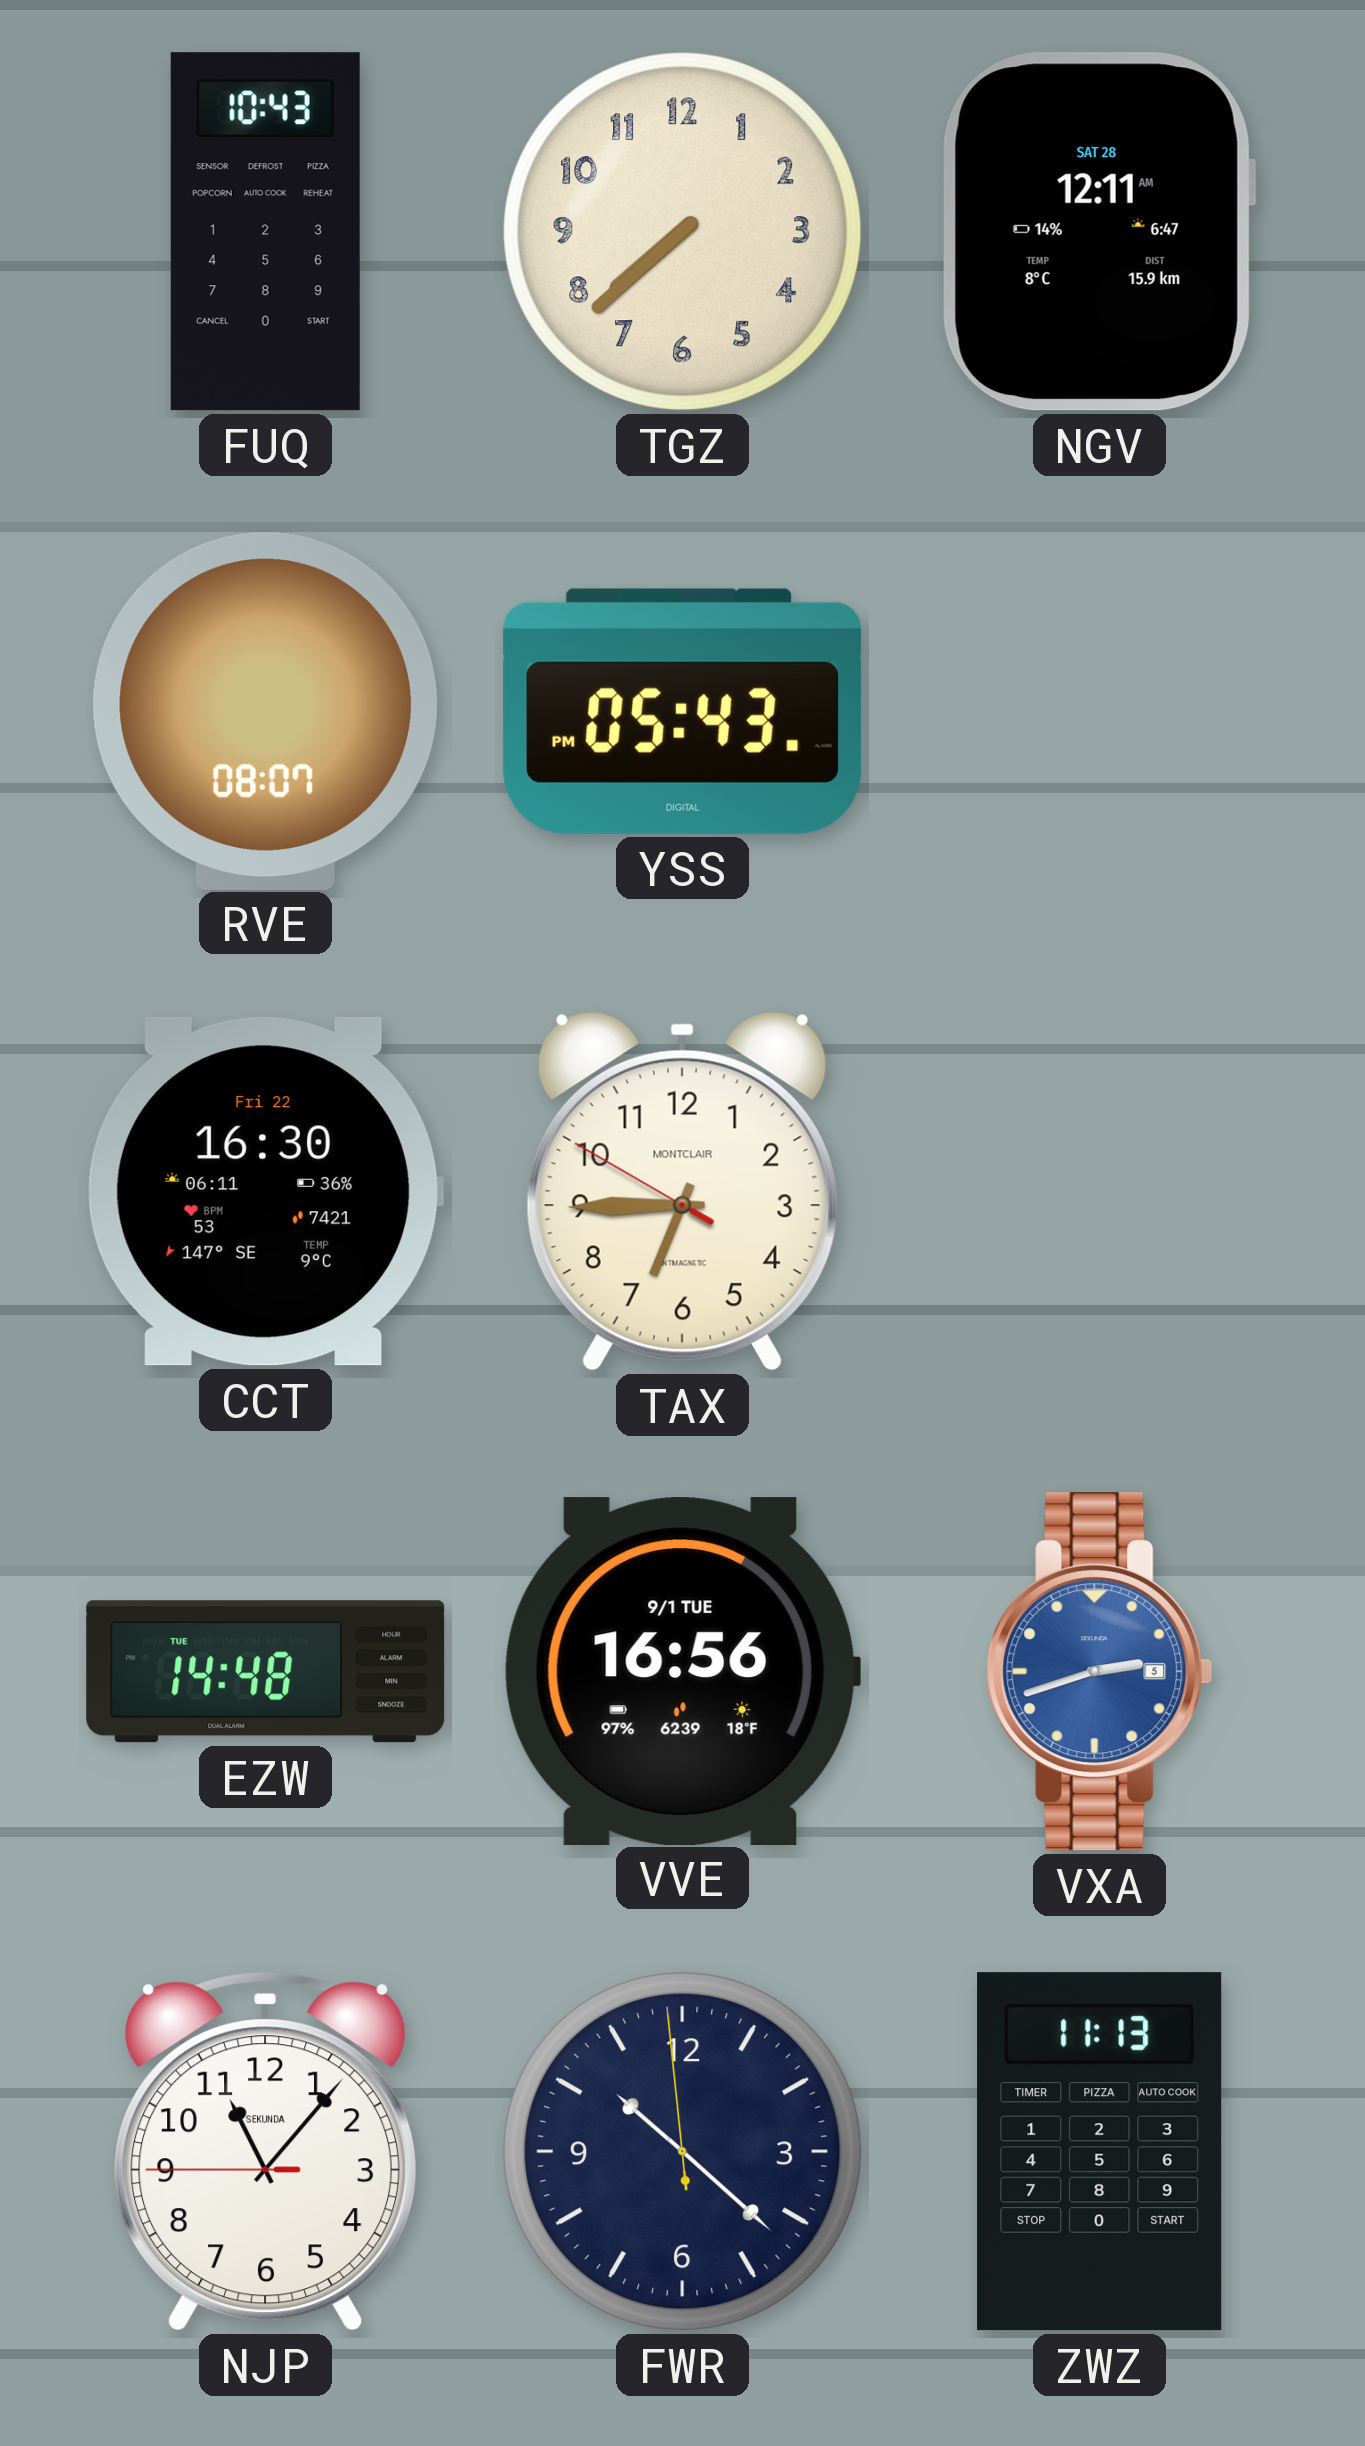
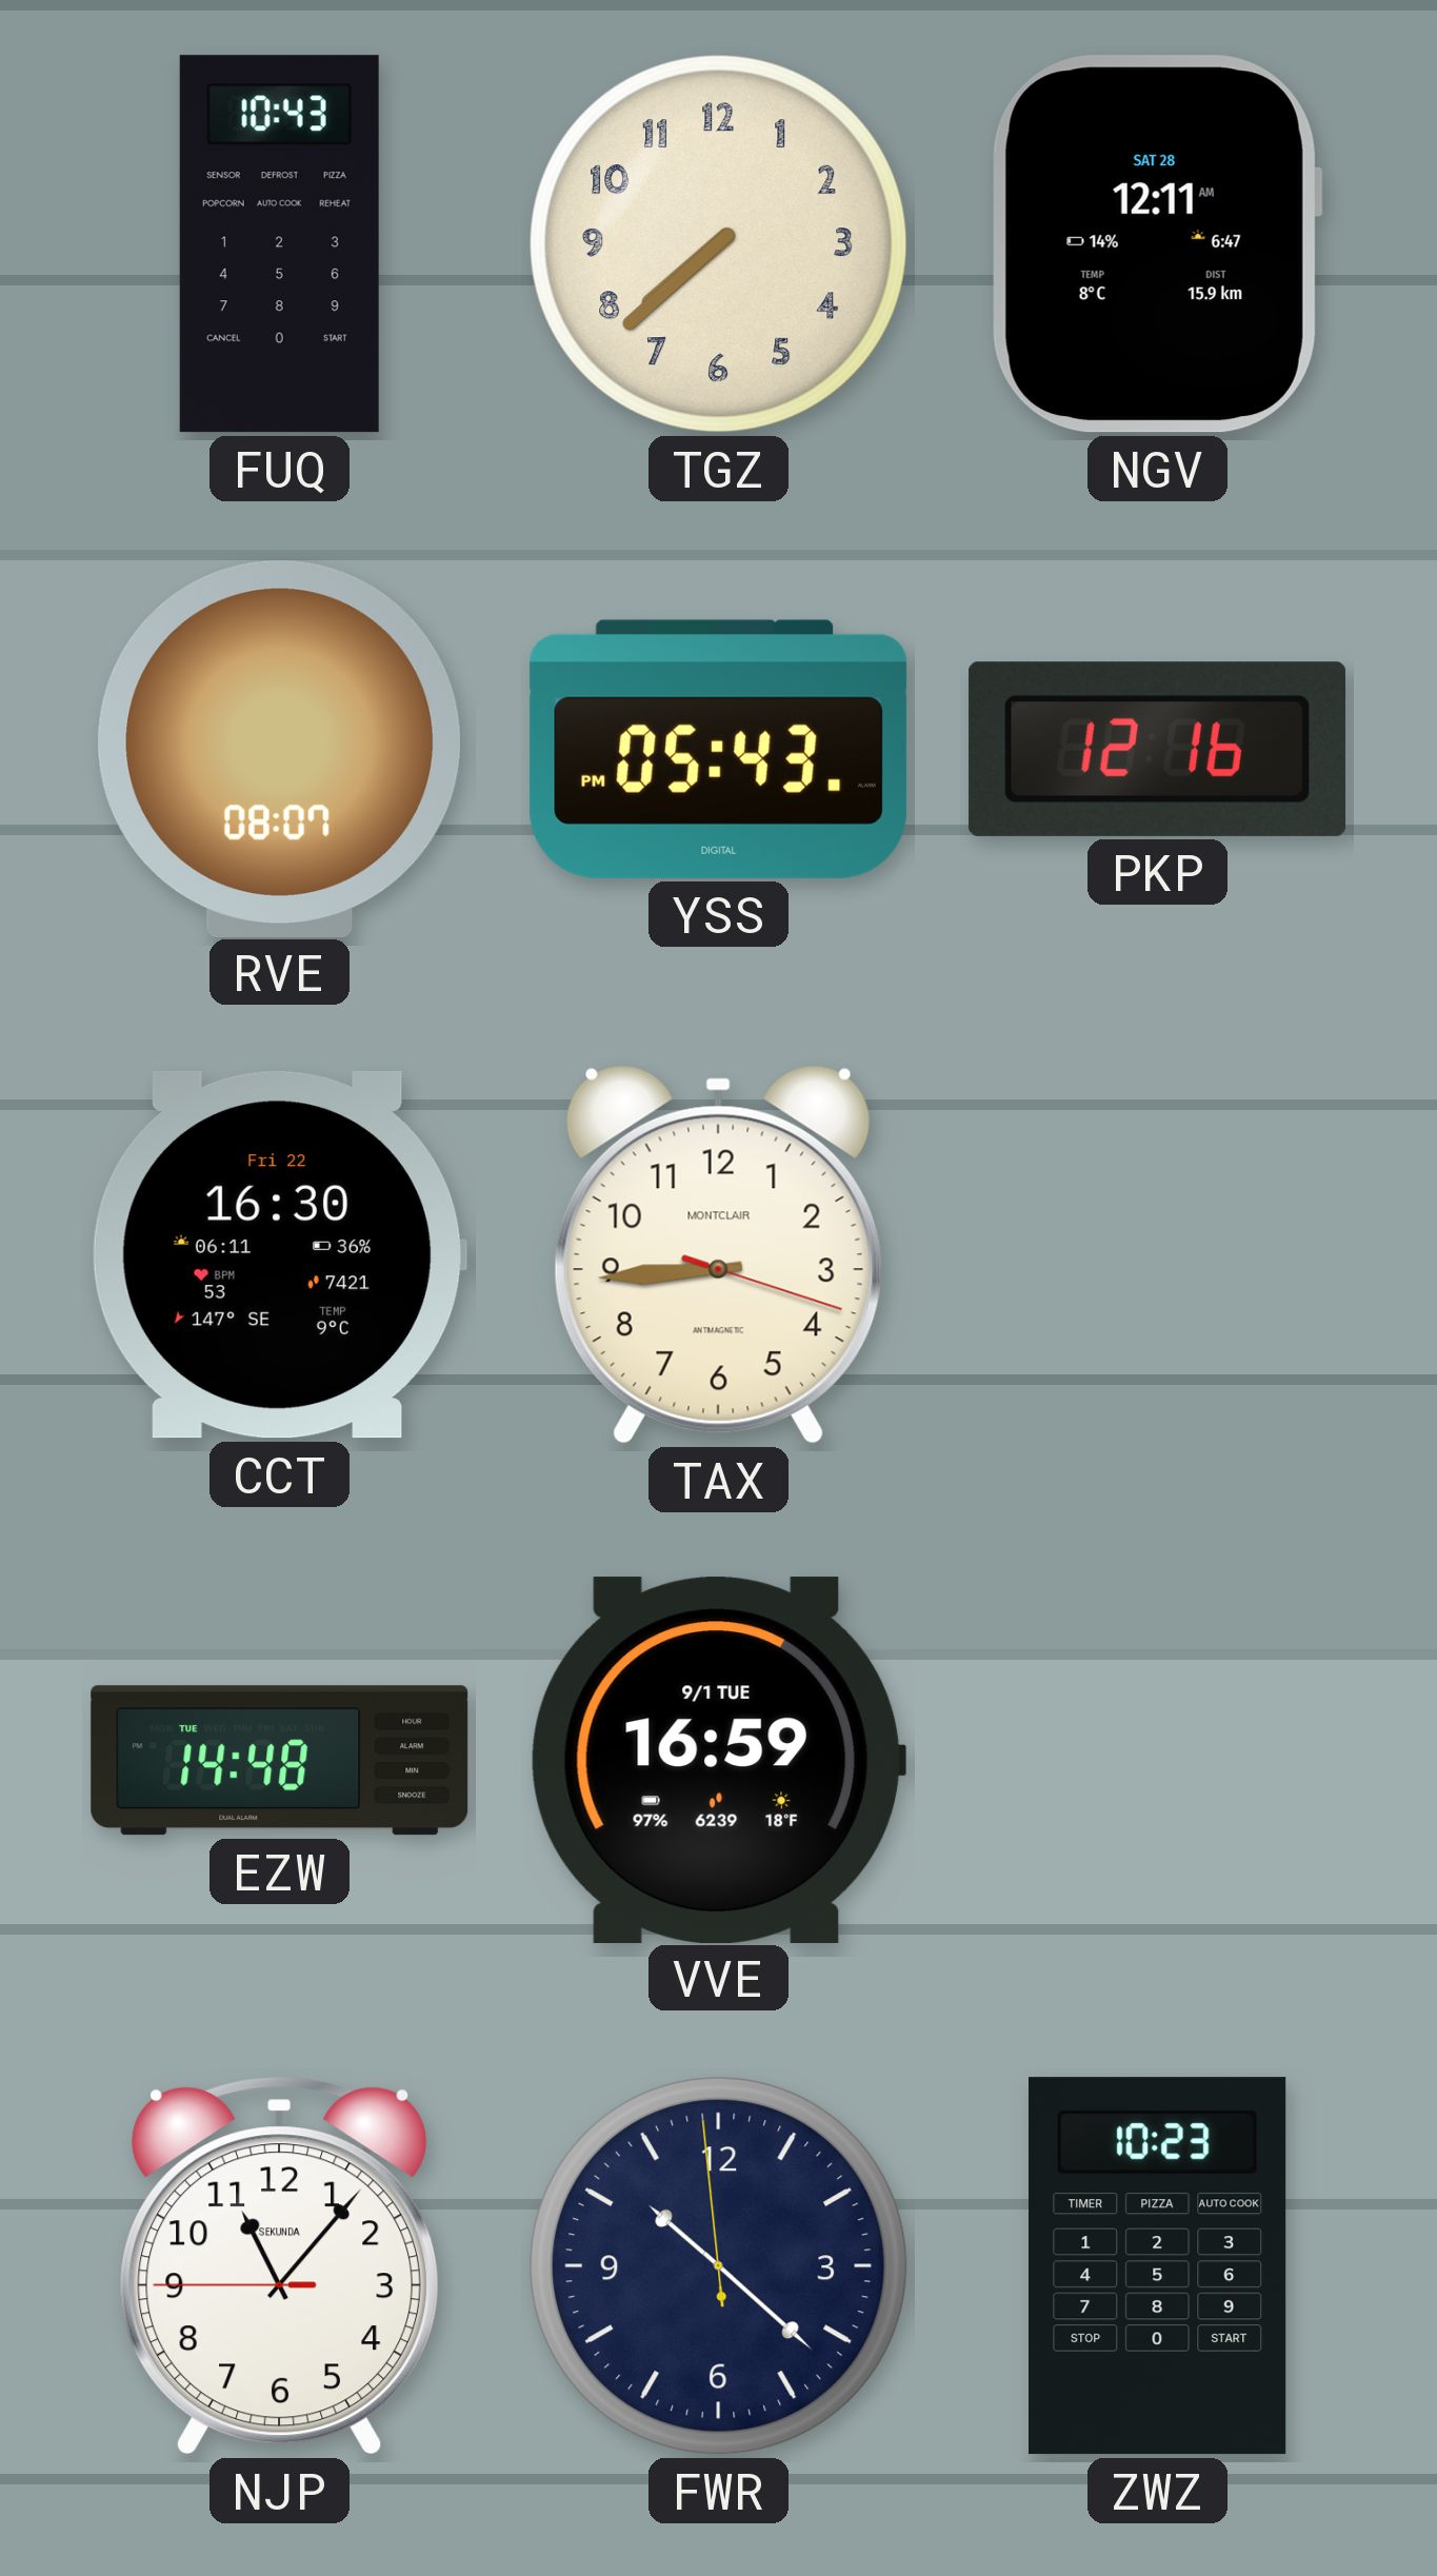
PKP: none -> 12:16
TAX: 6:44 -> 8:44
VVE: 16:56 -> 16:59
VXA: 2:42 -> none
ZWZ: 11:13 -> 10:23
